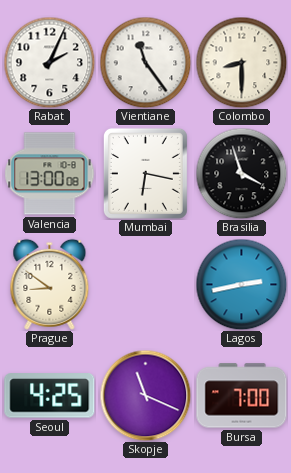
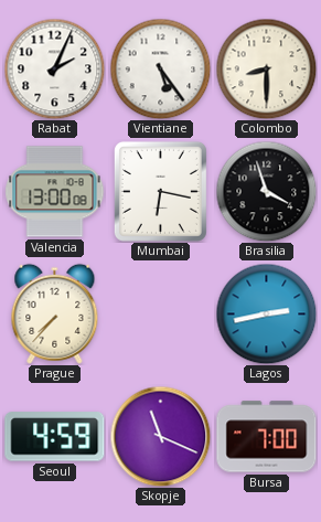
Vientiane: 11:24 -> 5:24
Prague: 8:51 -> 7:37
Seoul: 4:25 -> 4:59
